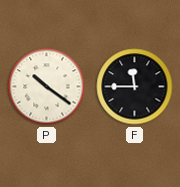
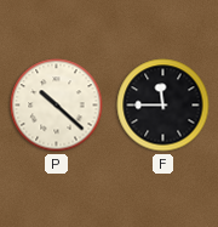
P: 10:21 -> 10:22
